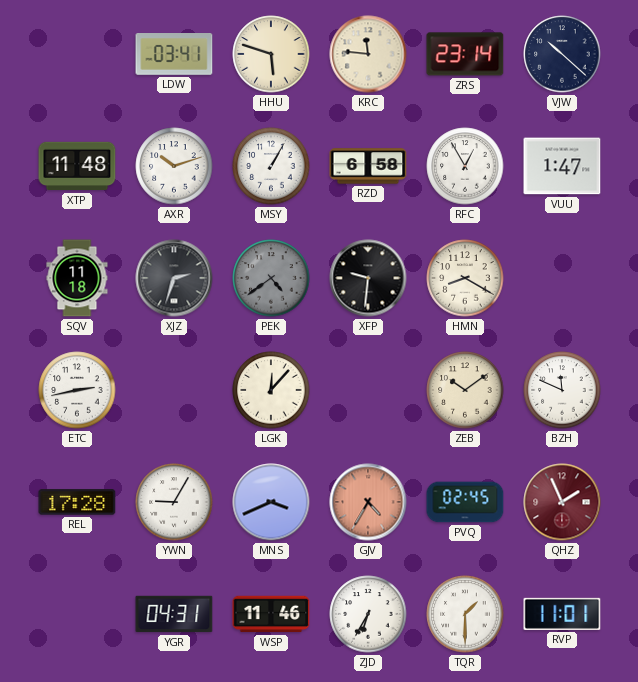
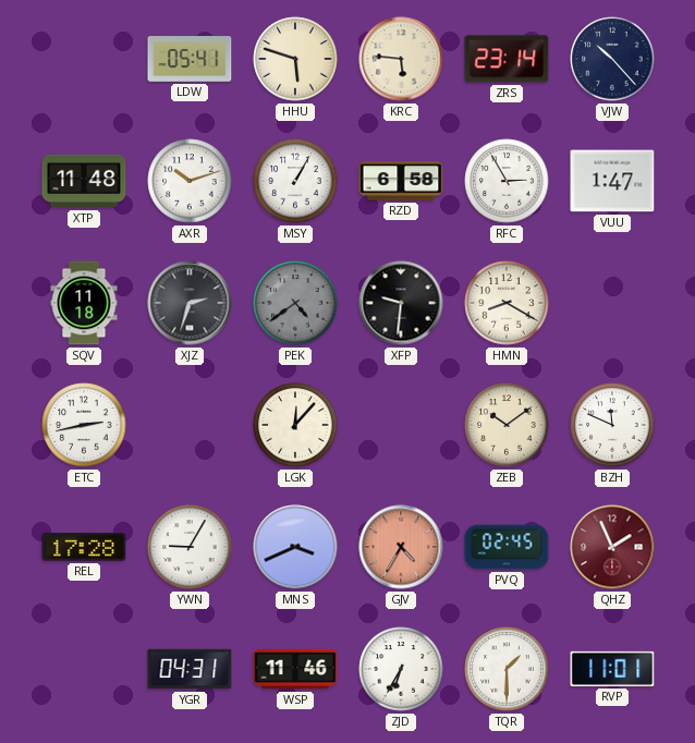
LDW: 03:41 -> 05:41
KRC: 11:46 -> 5:46
VJW: 10:22 -> 10:23
RFC: 12:55 -> 2:55
